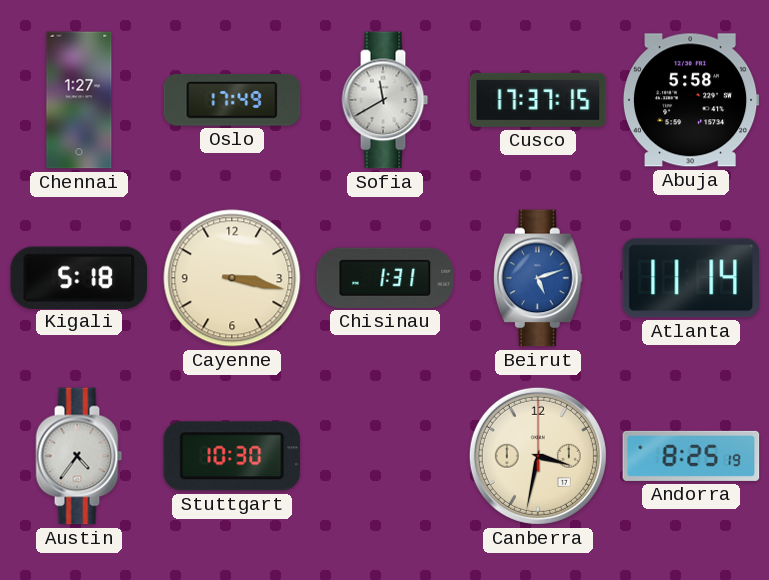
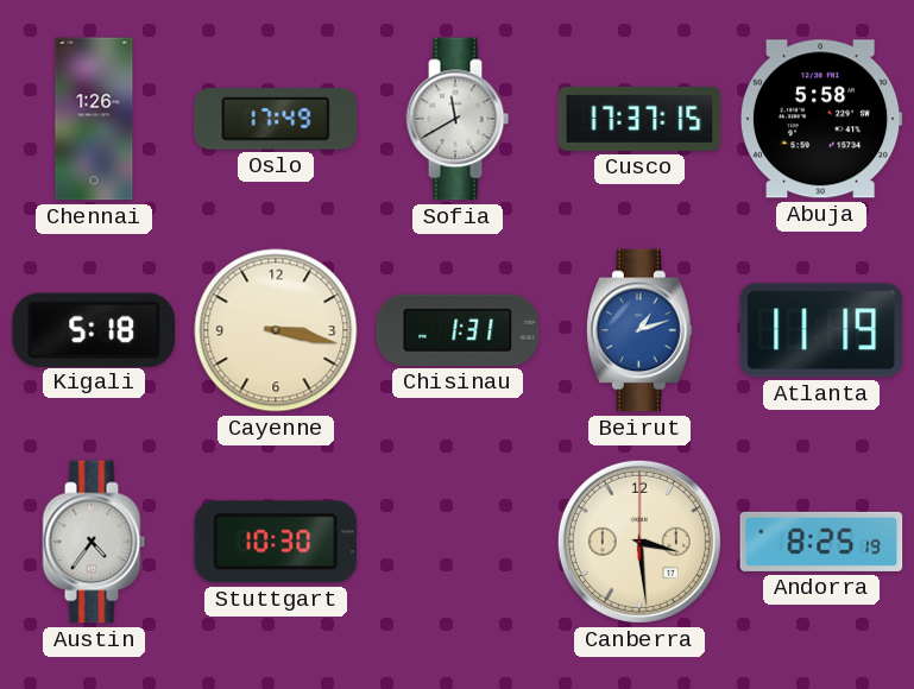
Chennai: 1:27 -> 1:26
Beirut: 5:12 -> 1:12
Atlanta: 11:14 -> 11:19
Canberra: 3:32 -> 3:29
